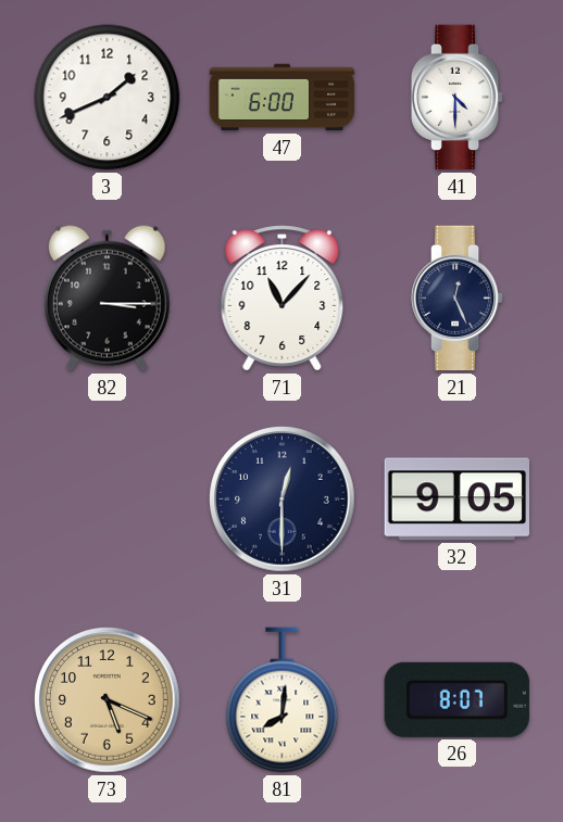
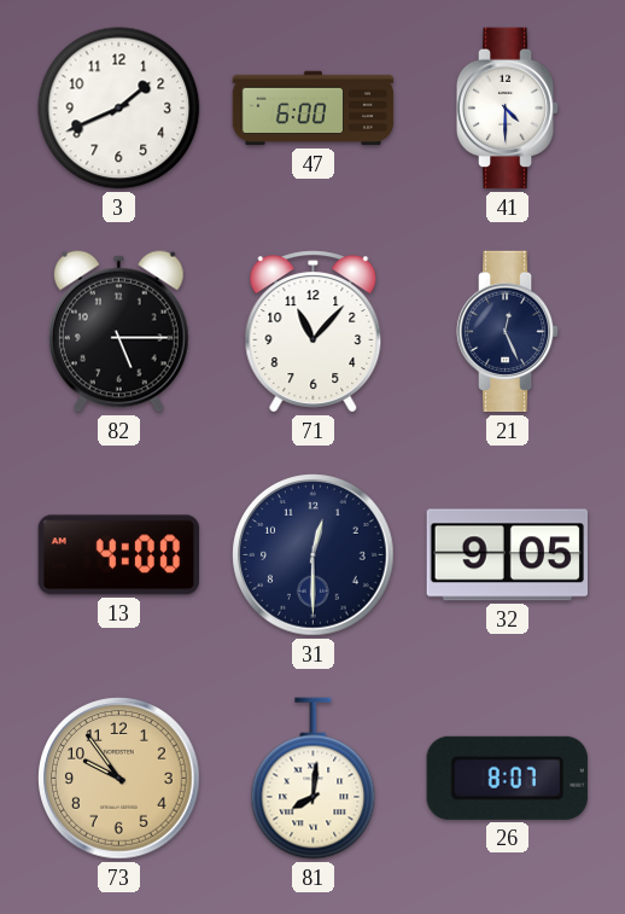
82: 3:15 -> 5:15
13: none -> 4:00
73: 5:19 -> 9:54
